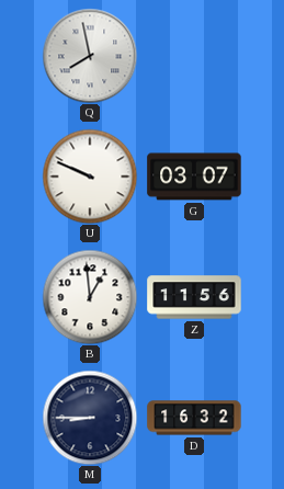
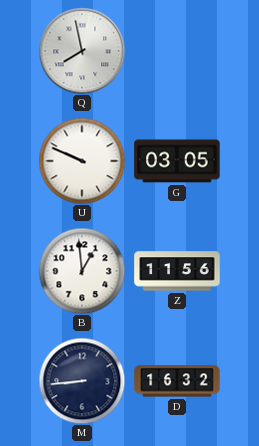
G: 03:07 -> 03:05
M: 8:45 -> 8:44
